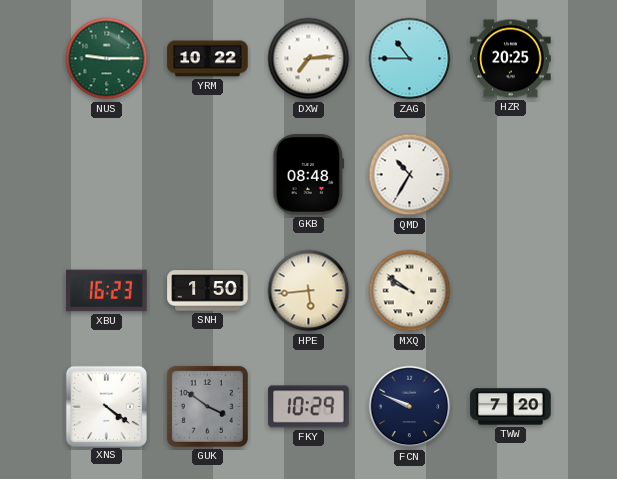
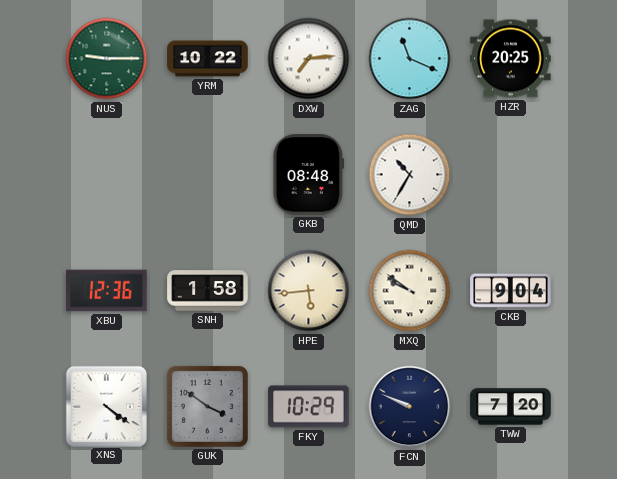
ZAG: 10:45 -> 11:19
XBU: 16:23 -> 12:36
SNH: 1:50 -> 1:58
CKB: none -> 9:04
